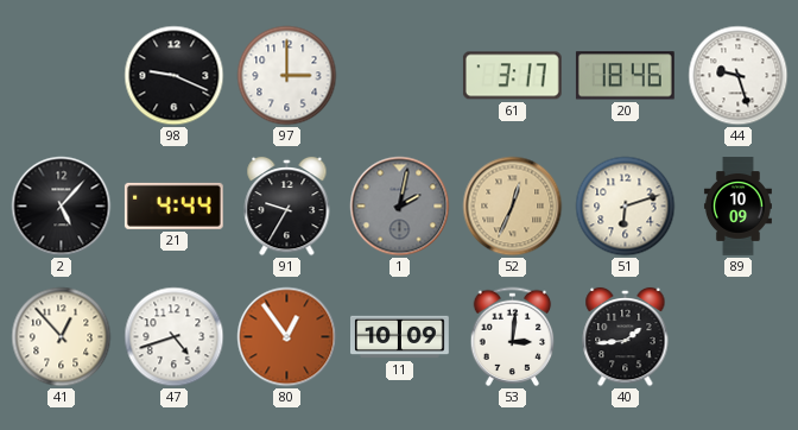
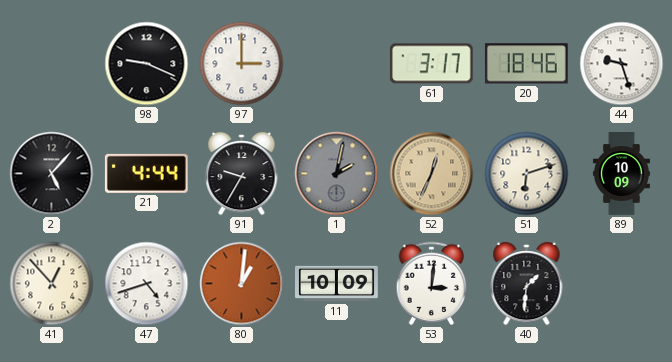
80: 12:54 -> 1:01
40: 1:44 -> 1:31
